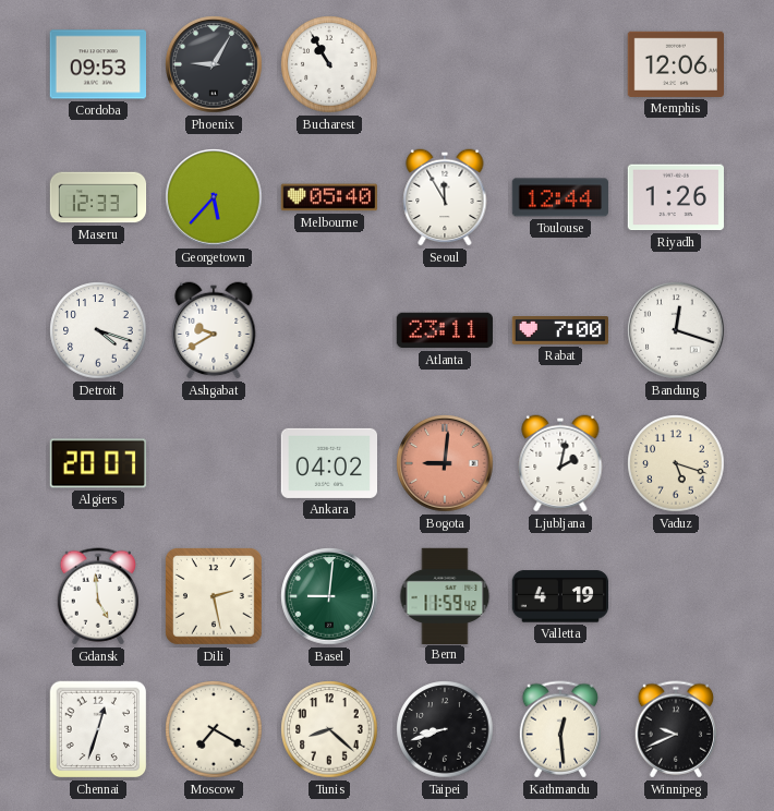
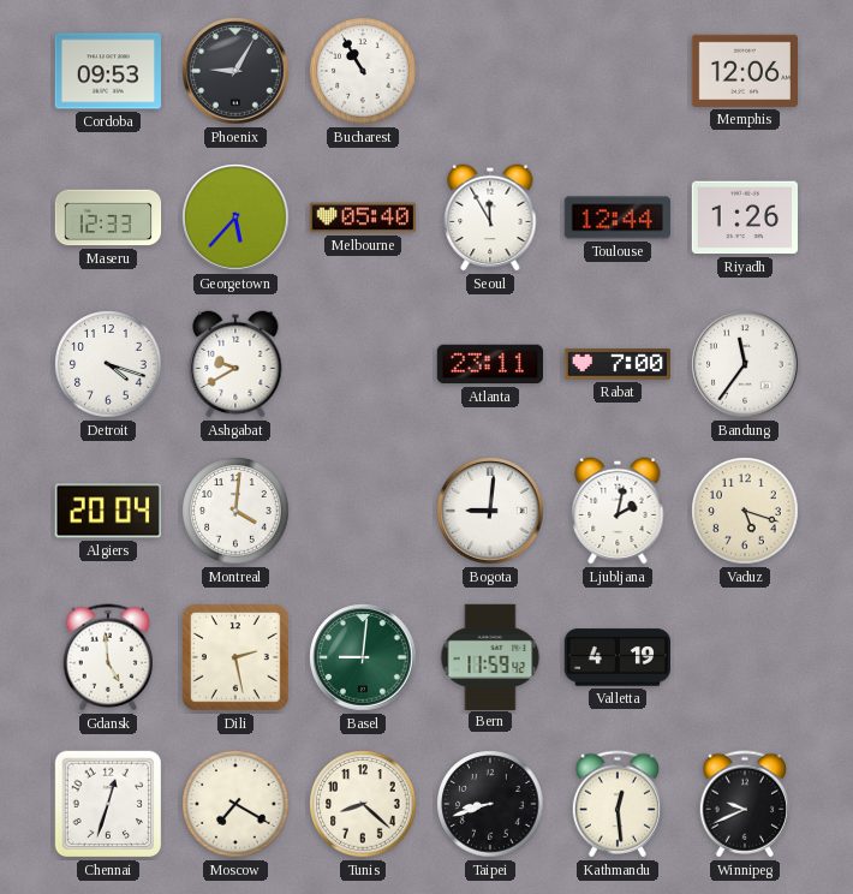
Bandung: 12:18 -> 11:36
Algiers: 20:07 -> 20:04
Montreal: none -> 4:01
Ankara: 04:02 -> none
Bogota dial: salmon -> white
